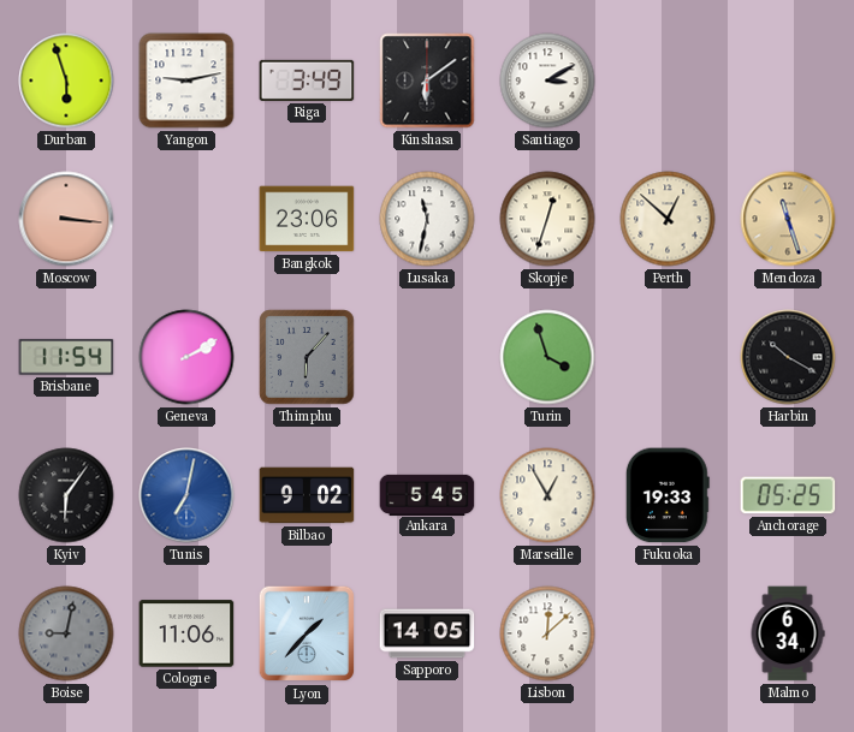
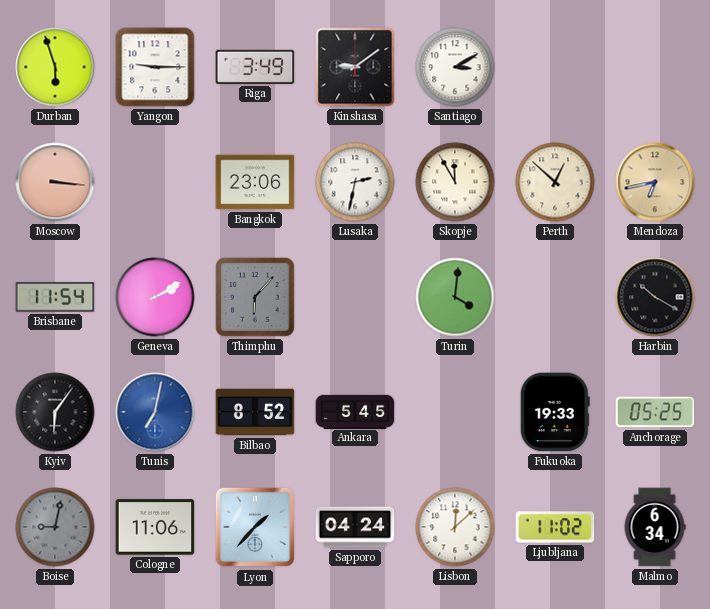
Yangon: 9:13 -> 9:15
Kinshasa: 6:09 -> 9:09
Lusaka: 11:32 -> 2:32
Skopje: 12:33 -> 11:55
Mendoza: 11:27 -> 6:43
Turin: 3:57 -> 4:01
Bilbao: 9:02 -> 8:52
Marseille: 12:55 -> none
Sapporo: 14:05 -> 04:24
Ljubljana: none -> 11:02
